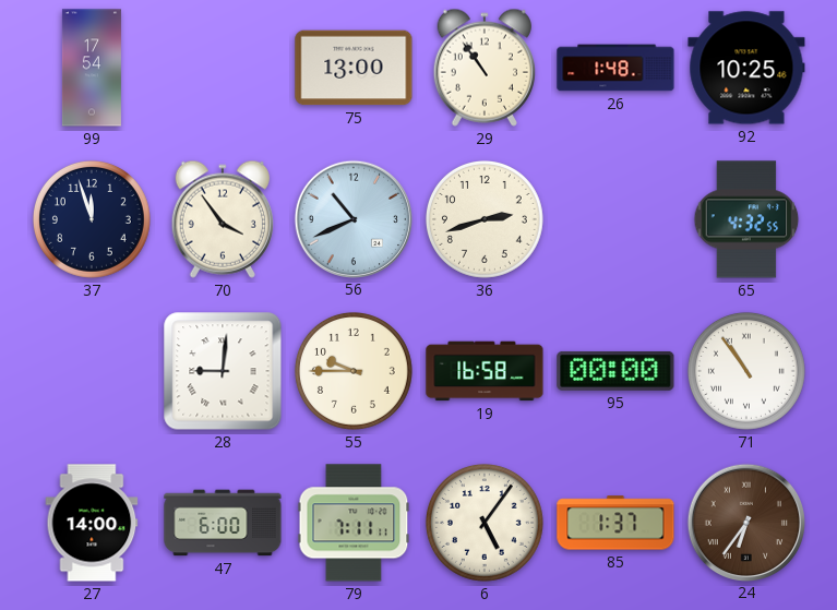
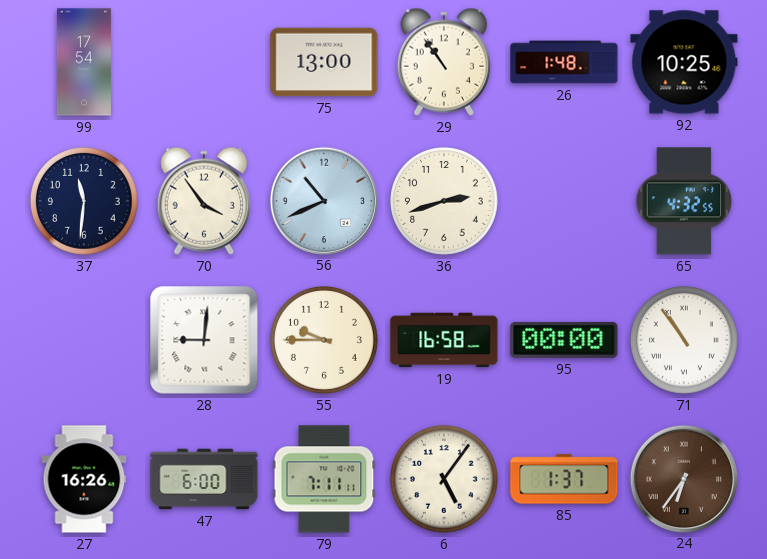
37: 11:57 -> 11:31
27: 14:00 -> 16:26
